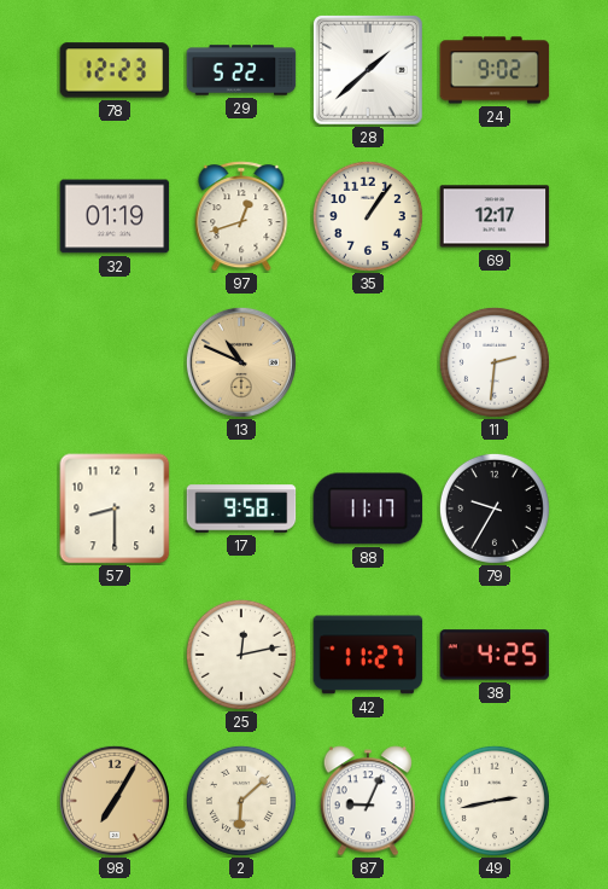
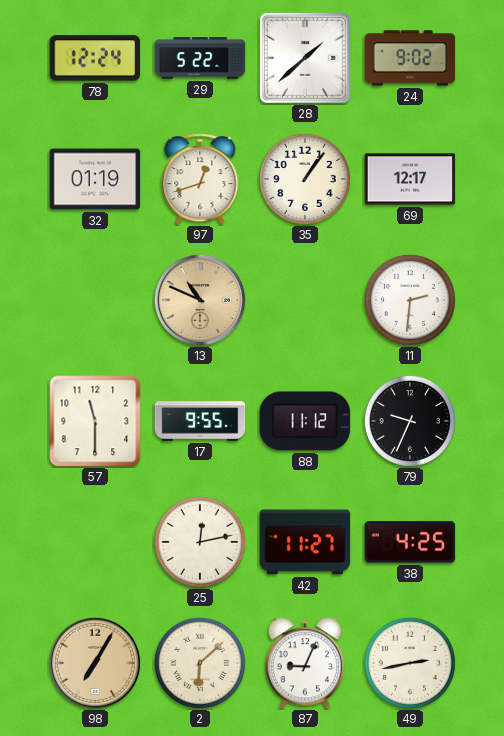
78: 12:23 -> 12:24
57: 8:30 -> 11:30
17: 9:58 -> 9:55
88: 11:17 -> 11:12
79: 9:35 -> 9:34
